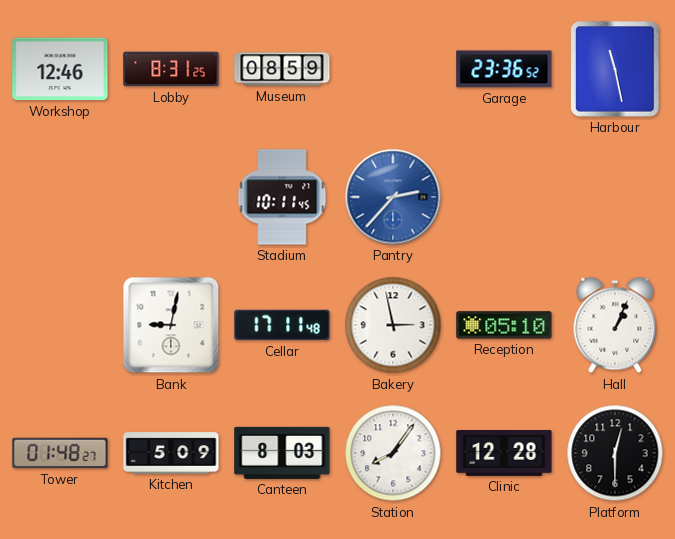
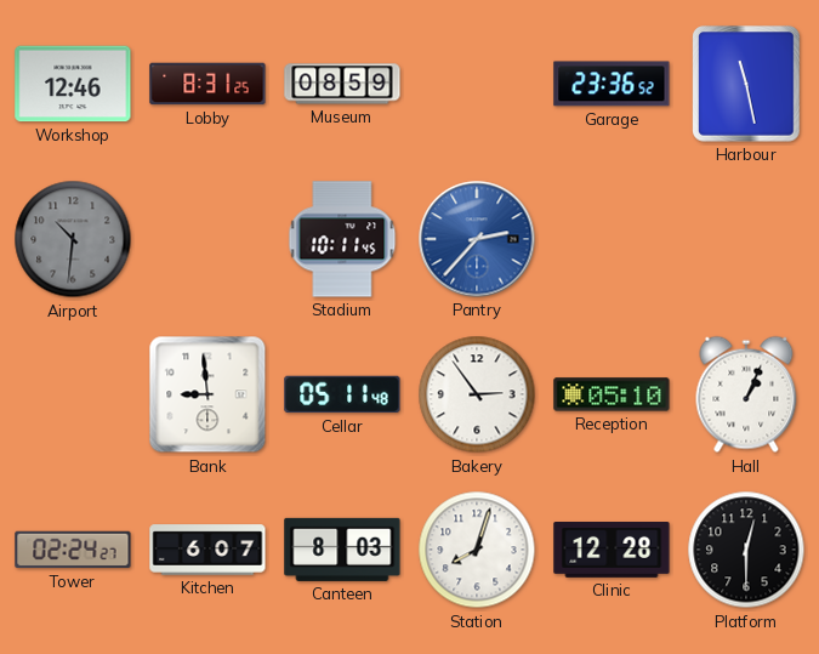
Airport: none -> 10:31
Bank: 9:02 -> 8:59
Cellar: 17:11 -> 05:11
Bakery: 2:58 -> 2:54
Tower: 01:48 -> 02:24
Kitchen: 5:09 -> 6:07
Station: 8:06 -> 8:03
